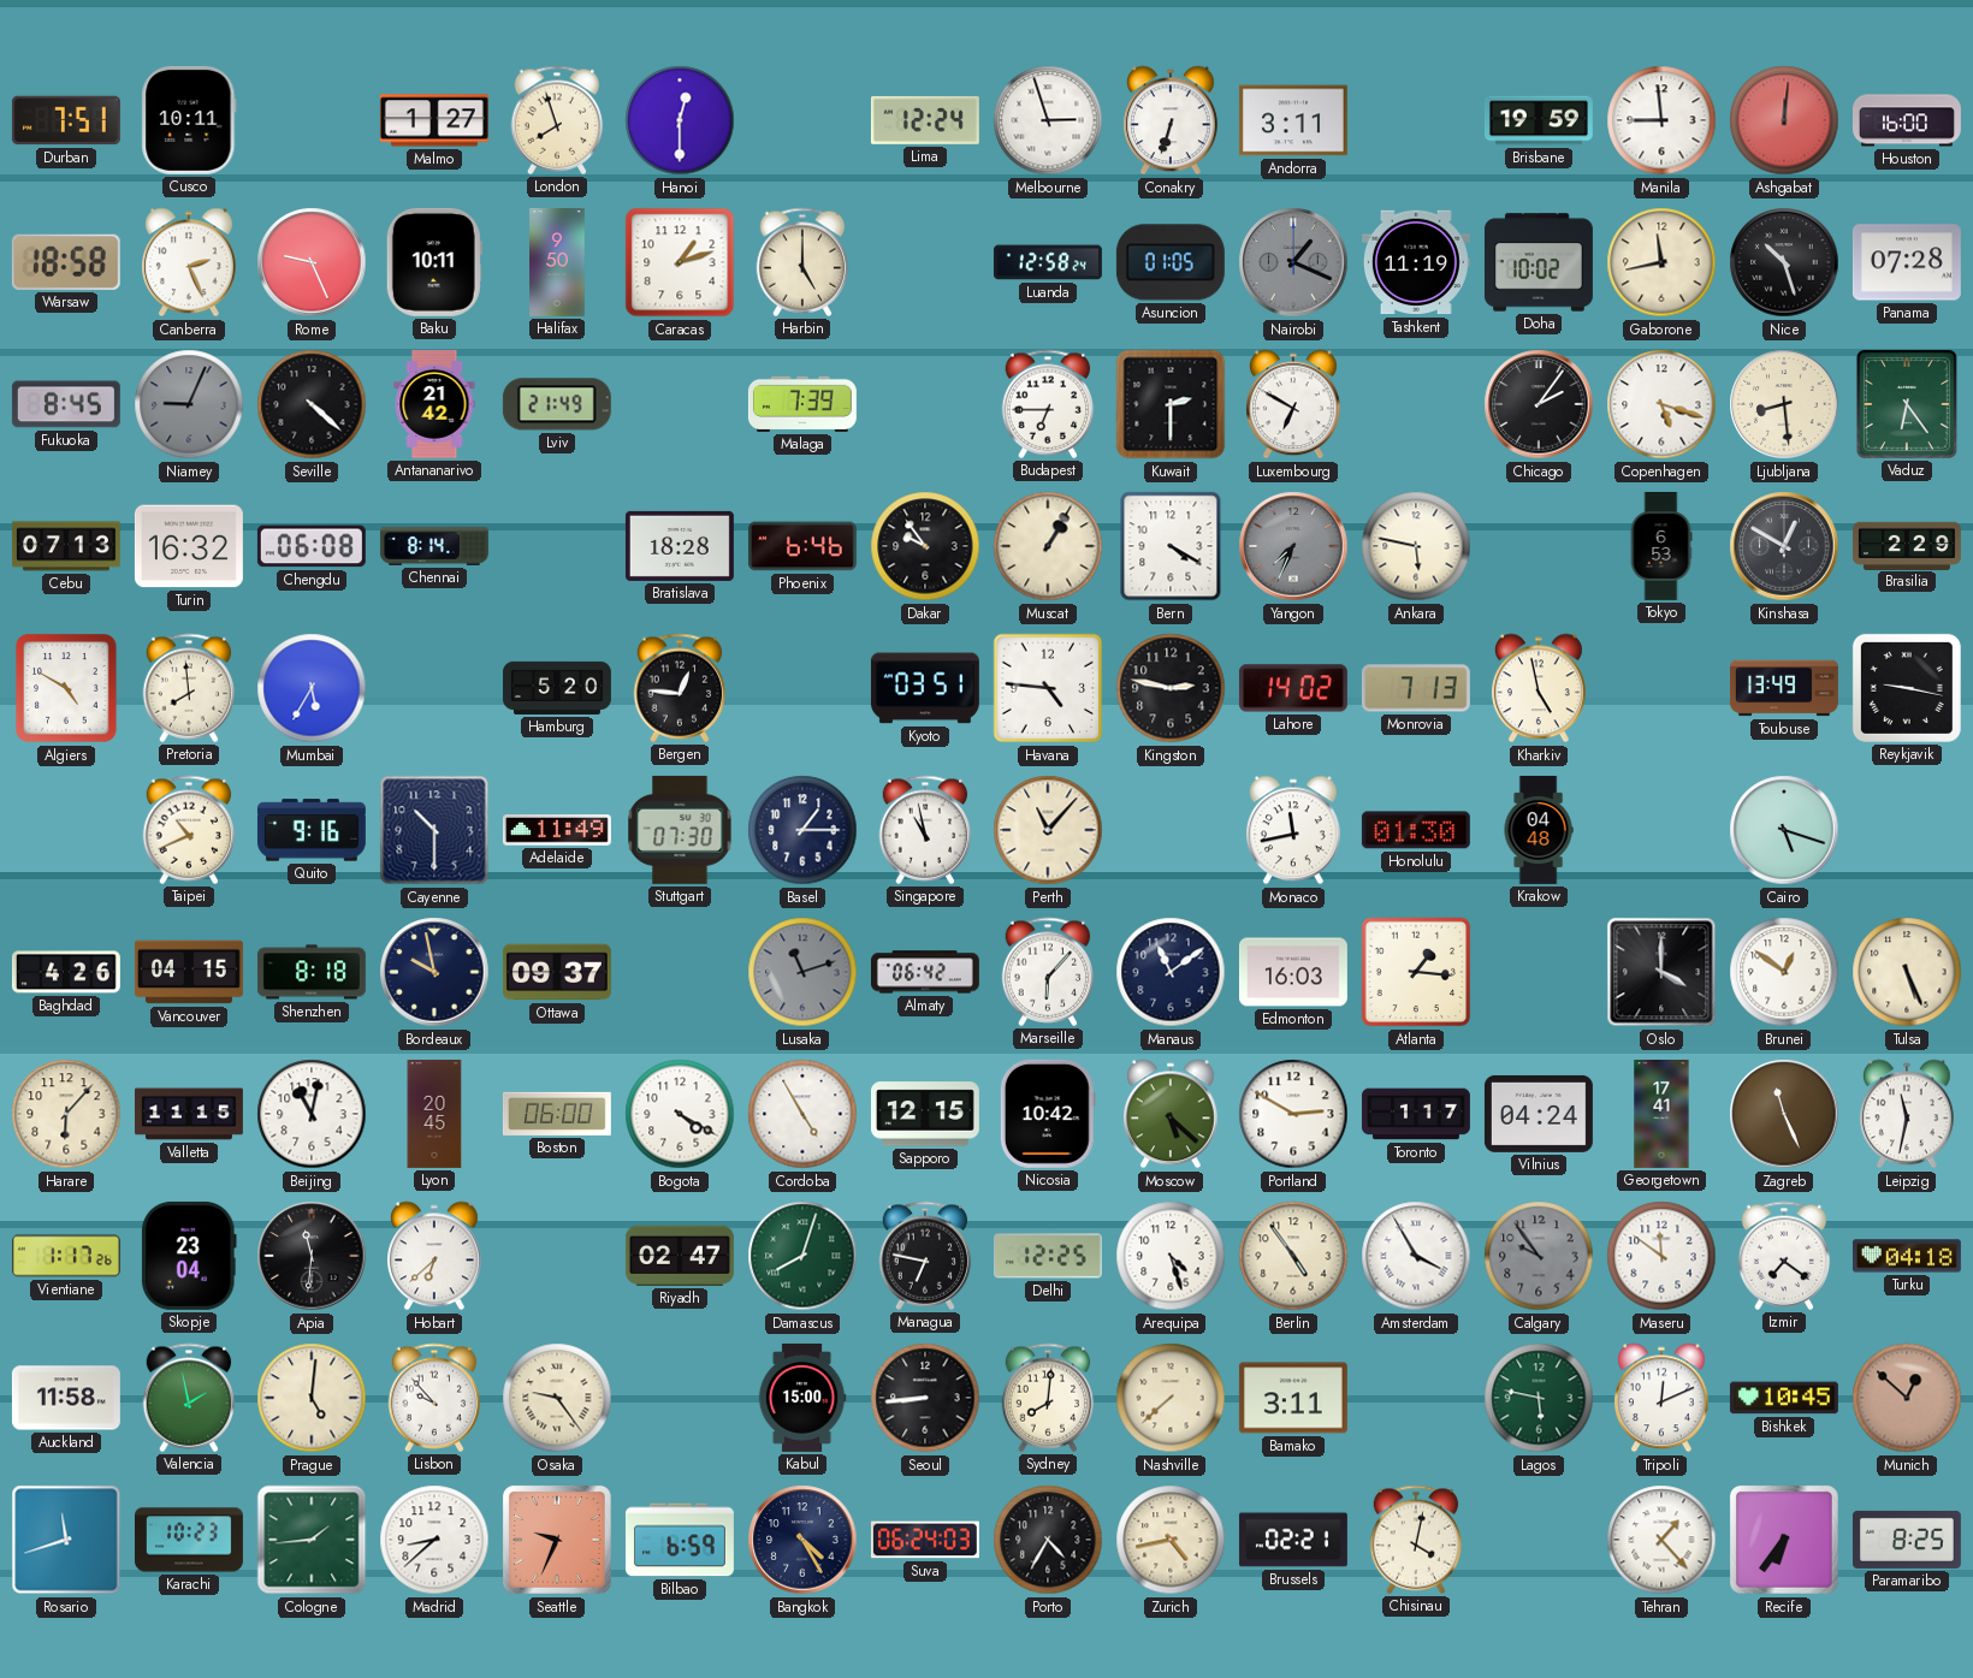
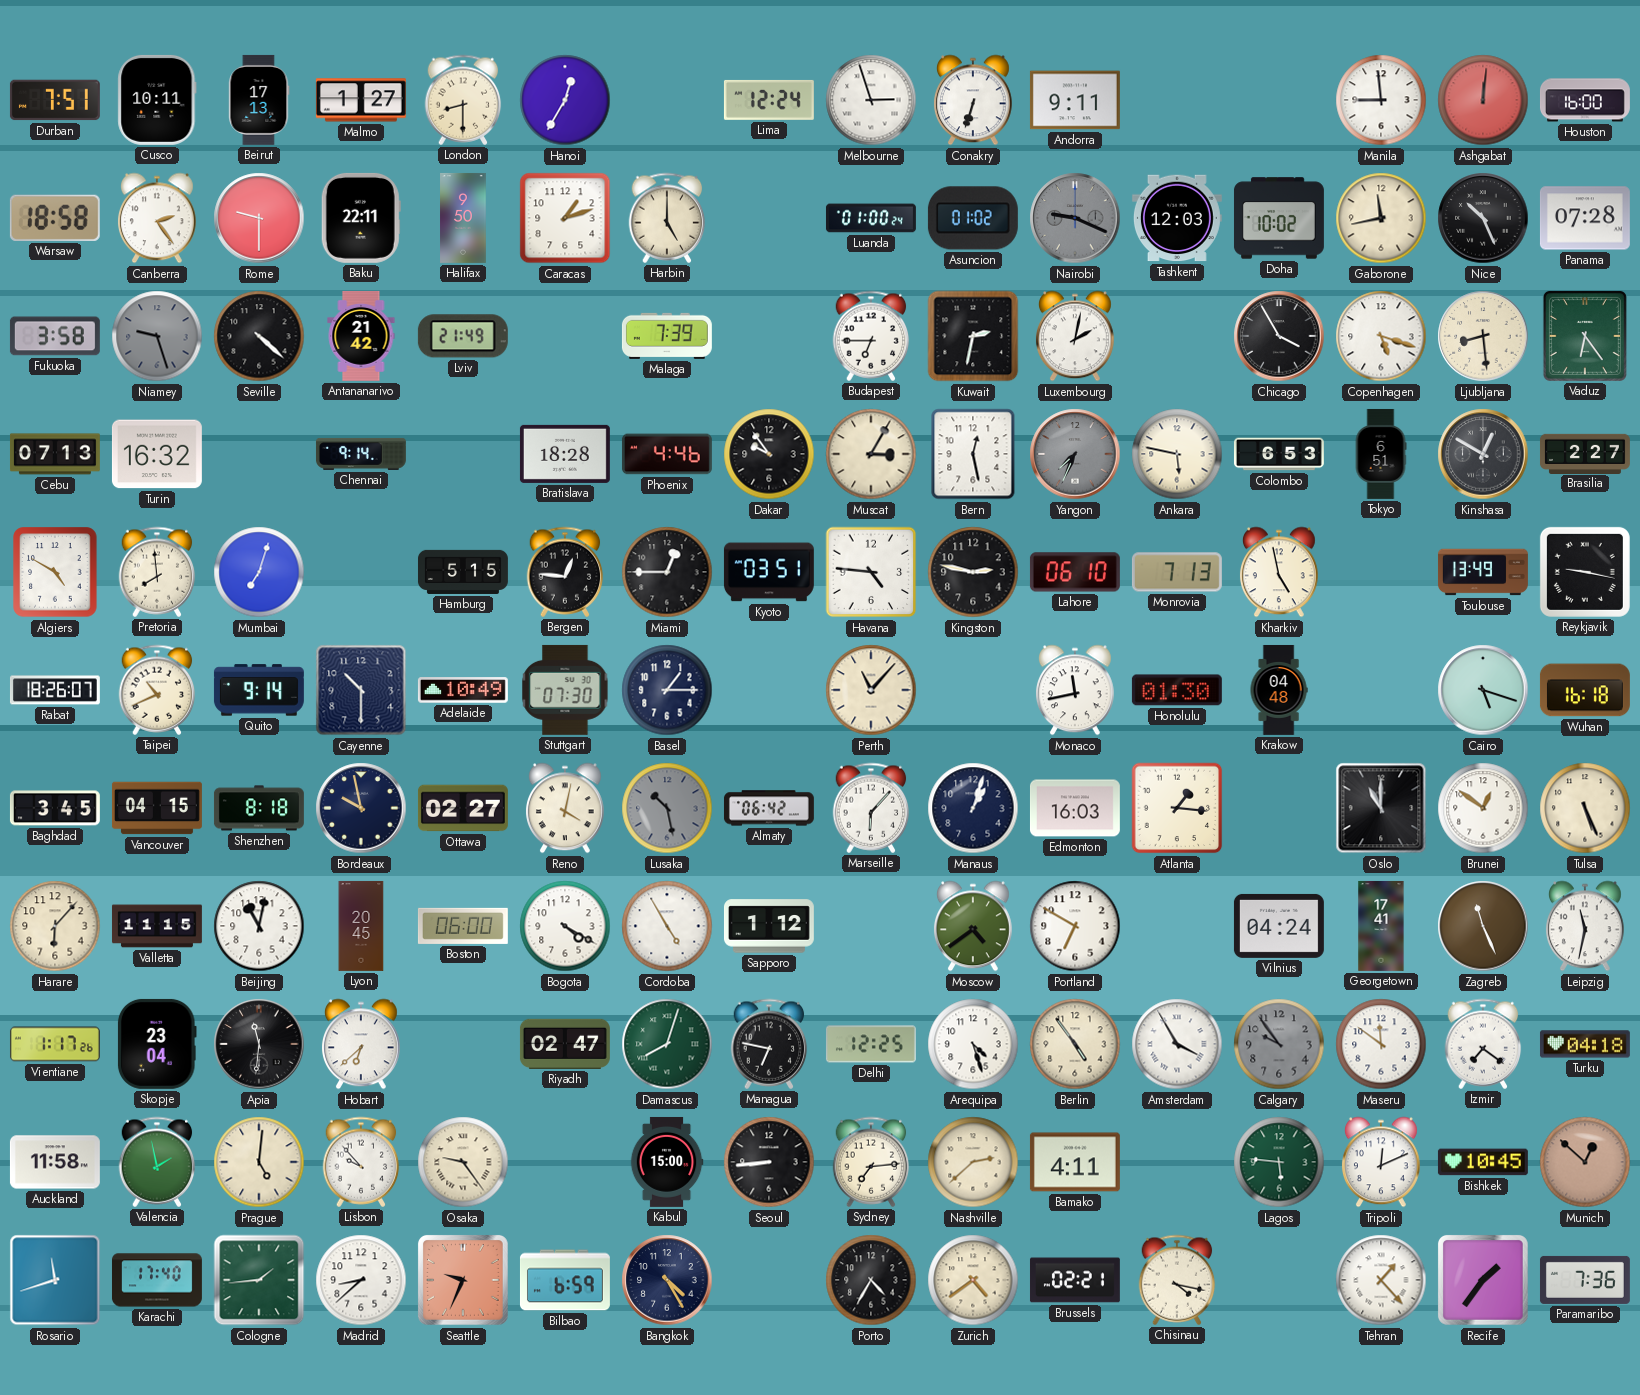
Beirut: none -> 17:13
London: 7:57 -> 8:30
Hanoi: 12:30 -> 12:35
Andorra: 3:11 -> 9:11
Brisbane: 19:59 -> none
Canberra: 2:26 -> 2:24
Rome: 9:26 -> 9:30
Baku: 10:11 -> 22:11
Luanda: 12:58 -> 01:00
Asuncion: 01:05 -> 01:02
Nairobi: 1:19 -> 9:19
Tashkent: 11:19 -> 12:03
Nice: 10:27 -> 10:26
Fukuoka: 8:45 -> 3:58
Niamey: 9:04 -> 9:27
Kuwait: 2:30 -> 2:32
Luxembourg: 6:50 -> 2:02
Chicago: 2:06 -> 3:55
Chengdu: 06:08 -> none
Chennai: 8:14 -> 9:14
Phoenix: 6:46 -> 4:46
Muscat: 1:05 -> 3:05
Bern: 4:20 -> 12:28
Colombo: none -> 6:53
Tokyo: 6:53 -> 6:51
Brasilia: 2:29 -> 2:27
Mumbai: 5:35 -> 7:03
Hamburg: 5:20 -> 5:15
Miami: none -> 12:45
Lahore: 14:02 -> 06:10
Rabat: none -> 18:26
Quito: 9:16 -> 9:14
Adelaide: 11:49 -> 10:49
Singapore: 10:58 -> none
Wuhan: none -> 16:18
Baghdad: 4:26 -> 3:45
Ottawa: 09:37 -> 02:27
Reno: none -> 4:02
Lusaka: 11:12 -> 10:28
Manaus: 11:09 -> 1:03
Oslo: 4:00 -> 11:00
Sapporo: 12:15 -> 1:12
Nicosia: 10:42 -> none
Moscow: 5:22 -> 4:39
Portland: 2:50 -> 6:50
Toronto: 1:17 -> none
Sydney: 8:01 -> 7:14
Nashville: 7:38 -> 2:38
Bamako: 3:11 -> 4:11
Lagos: 5:47 -> 5:46
Karachi: 10:23 -> 17:40
Suva: 06:24 -> none
Zurich: 4:43 -> 4:39
Chisinau: 4:02 -> 4:17
Recife: 6:36 -> 1:36
Paramaribo: 8:25 -> 7:36
